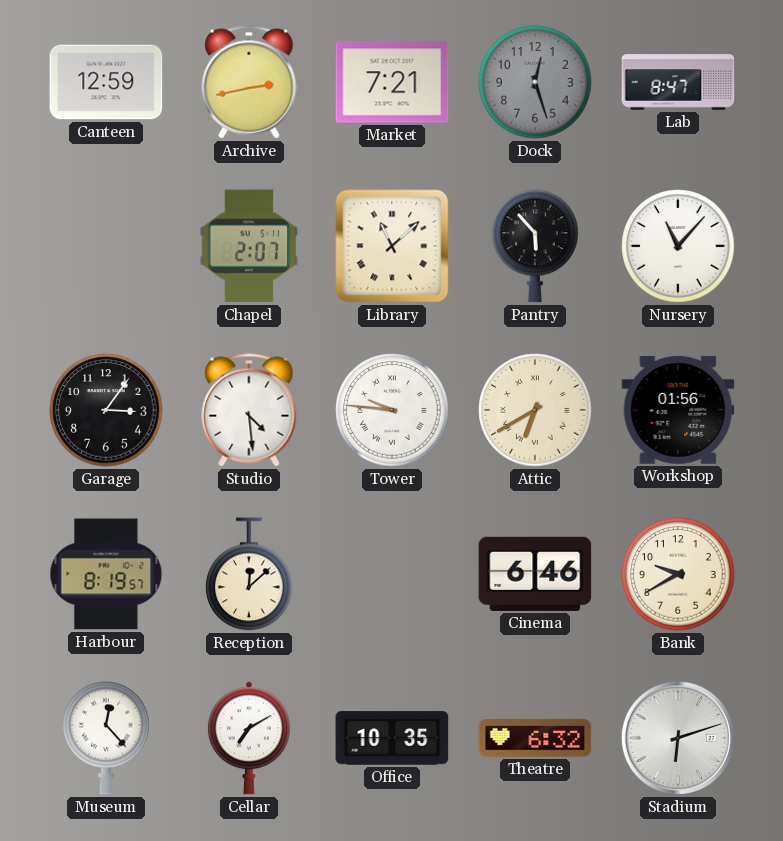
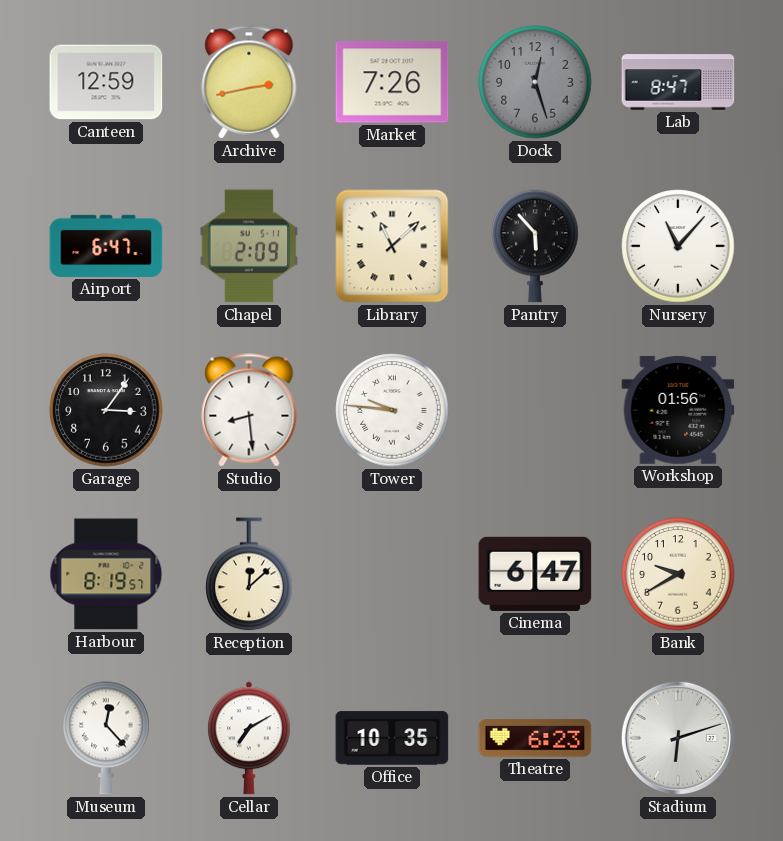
Market: 7:21 -> 7:26
Airport: none -> 6:47
Chapel: 2:07 -> 2:09
Studio: 4:29 -> 8:29
Attic: 6:40 -> none
Cinema: 6:46 -> 6:47
Theatre: 6:32 -> 6:23
